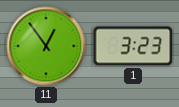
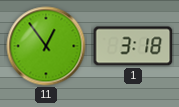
1: 3:23 -> 3:18
